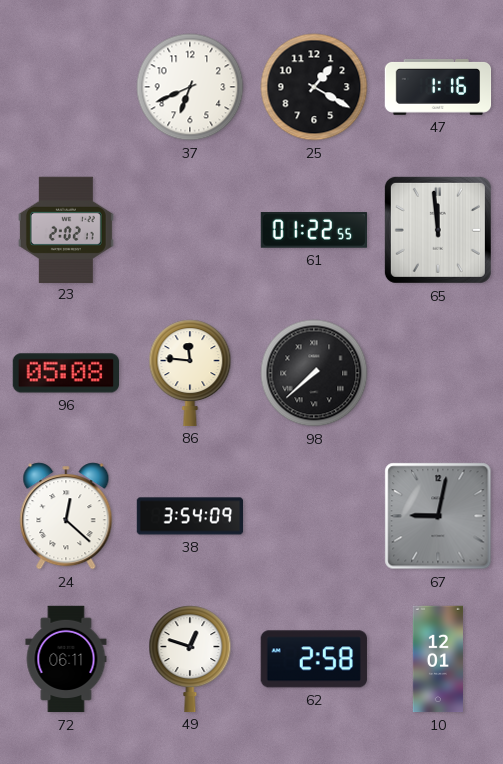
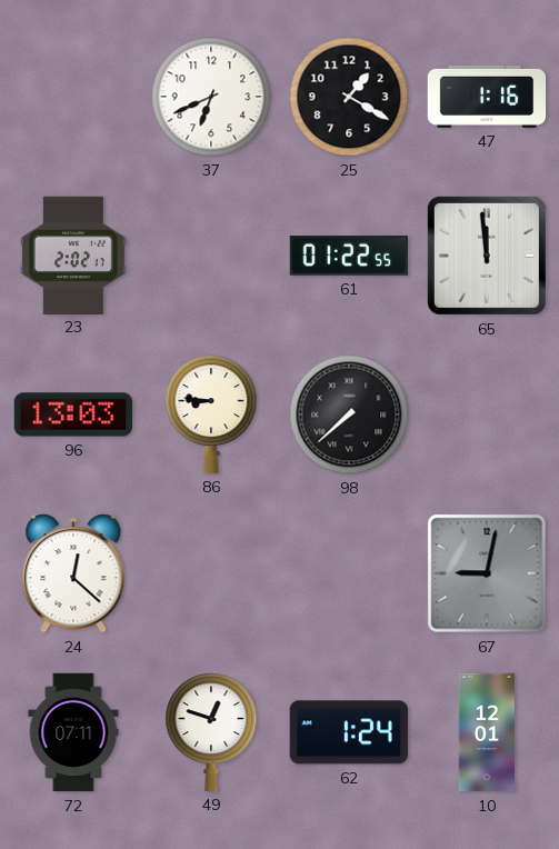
96: 05:08 -> 13:03
86: 11:46 -> 8:46
38: 3:54 -> none
72: 06:11 -> 07:11
62: 2:58 -> 1:24
